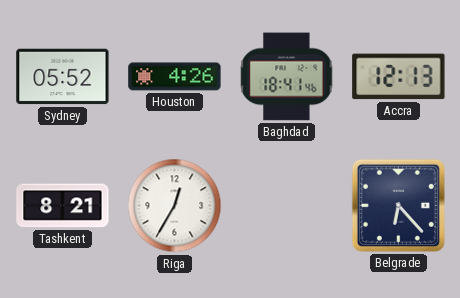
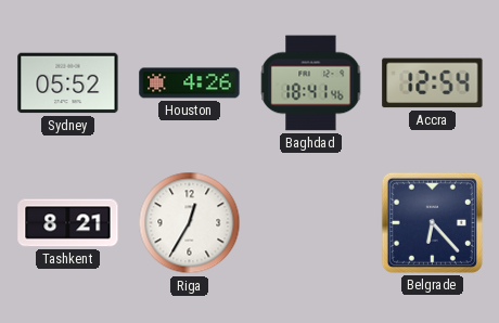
Accra: 12:13 -> 12:54
